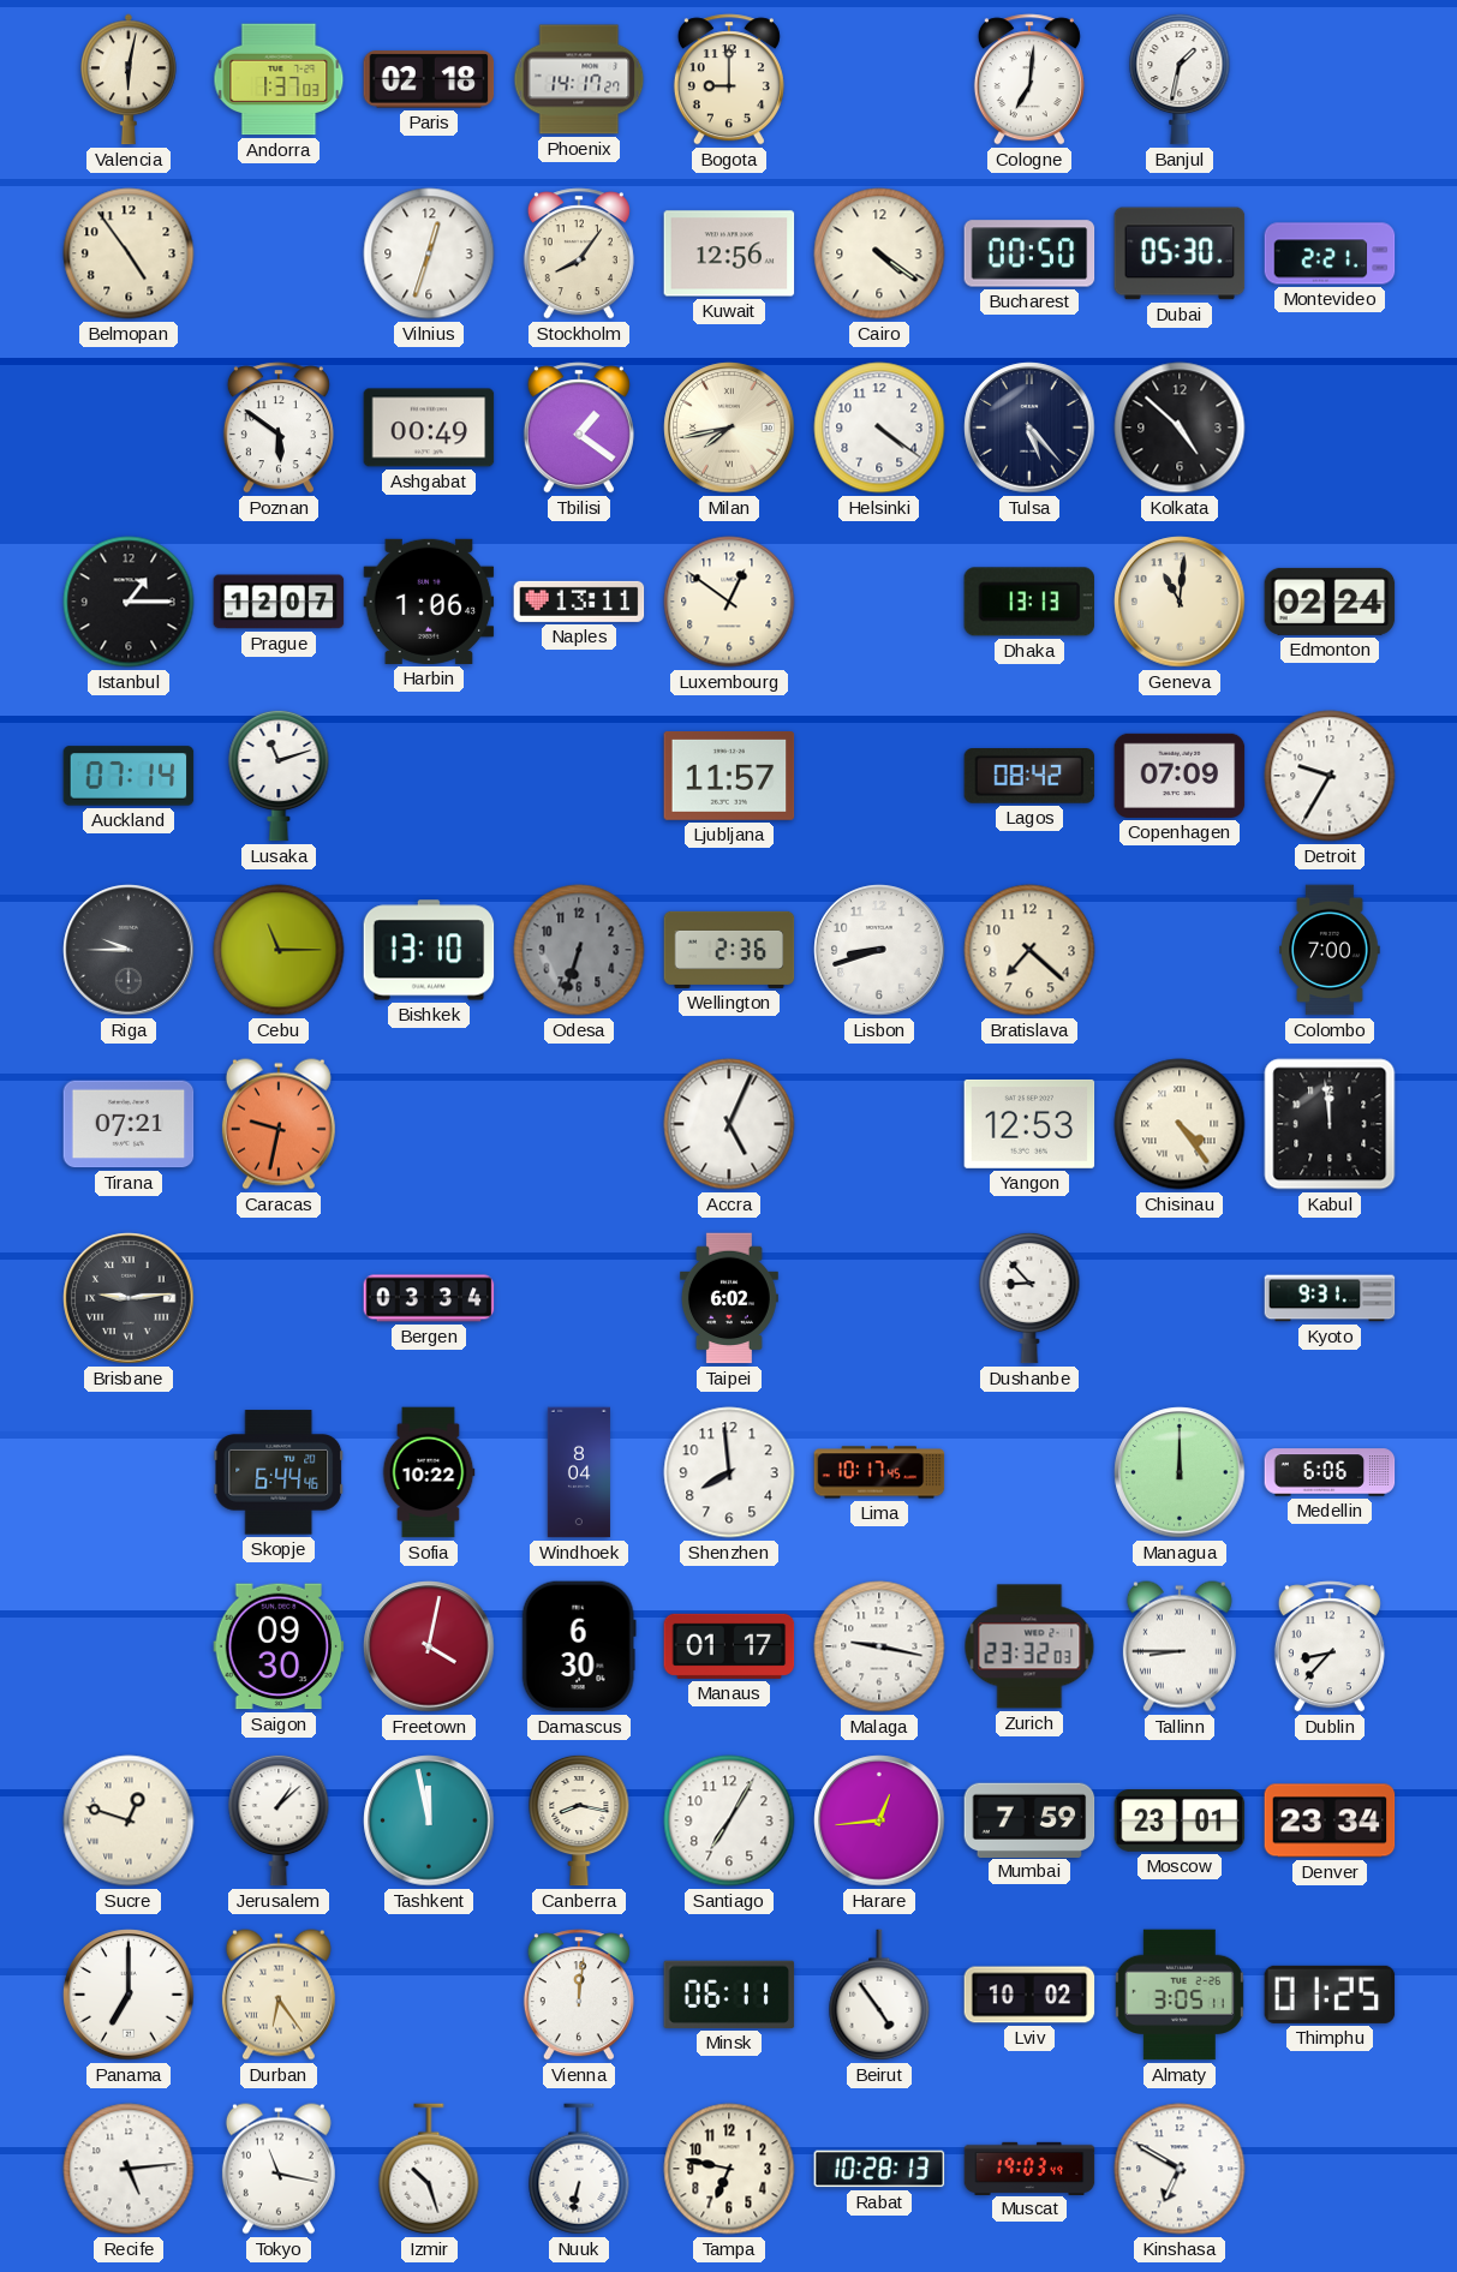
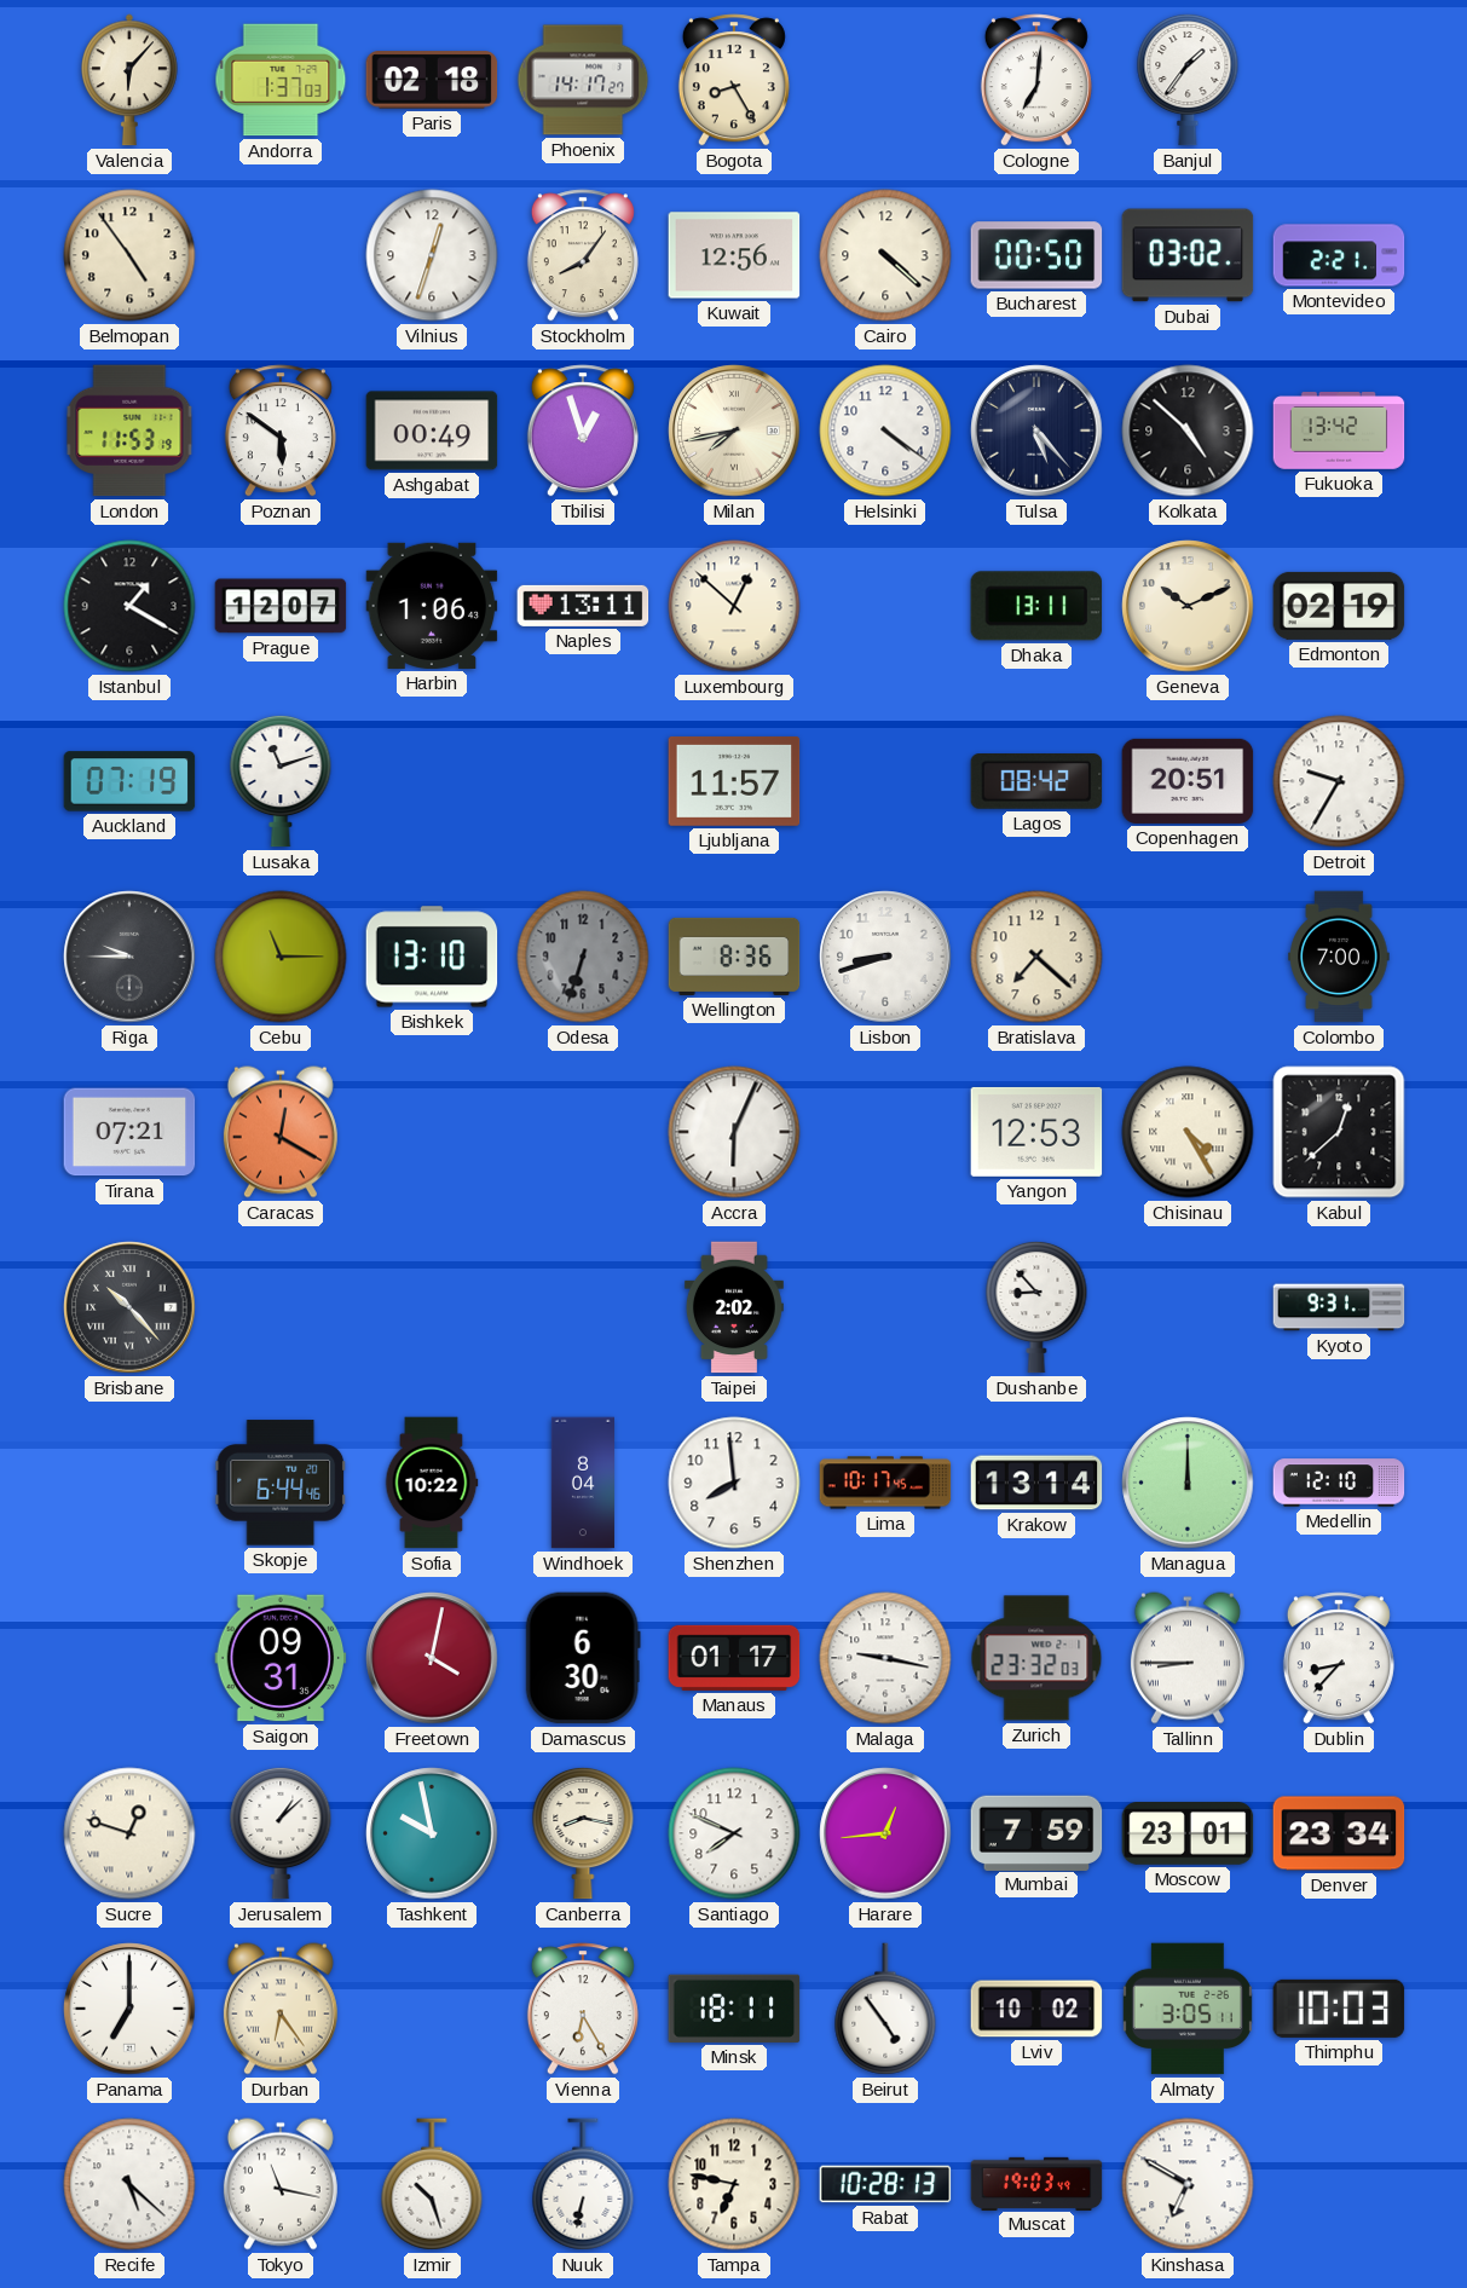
Valencia: 6:02 -> 6:07
Bogota: 9:00 -> 8:25
Banjul: 1:32 -> 1:36
Cairo: 4:21 -> 4:22
Dubai: 05:30 -> 03:02
London: none -> 11:53
Tbilisi: 1:21 -> 12:57
Fukuoka: none -> 13:42
Istanbul: 1:15 -> 1:20
Luxembourg: 12:51 -> 12:52
Dhaka: 13:13 -> 13:11
Geneva: 11:01 -> 10:11
Edmonton: 02:24 -> 02:19
Auckland: 07:14 -> 07:19
Copenhagen: 07:09 -> 20:51
Wellington: 2:36 -> 8:36
Caracas: 9:32 -> 12:20
Accra: 5:04 -> 6:04
Chisinau: 4:24 -> 4:25
Kabul: 11:59 -> 12:38
Brisbane: 9:14 -> 10:23
Bergen: 03:34 -> none
Taipei: 6:02 -> 2:02
Krakow: none -> 13:14
Medellin: 6:06 -> 12:10
Saigon: 09:30 -> 09:31
Tashkent: 11:58 -> 9:58
Santiago: 7:05 -> 7:49
Vienna: 12:01 -> 6:25
Minsk: 06:11 -> 18:11
Thimphu: 01:25 -> 10:03
Recife: 5:14 -> 5:22
